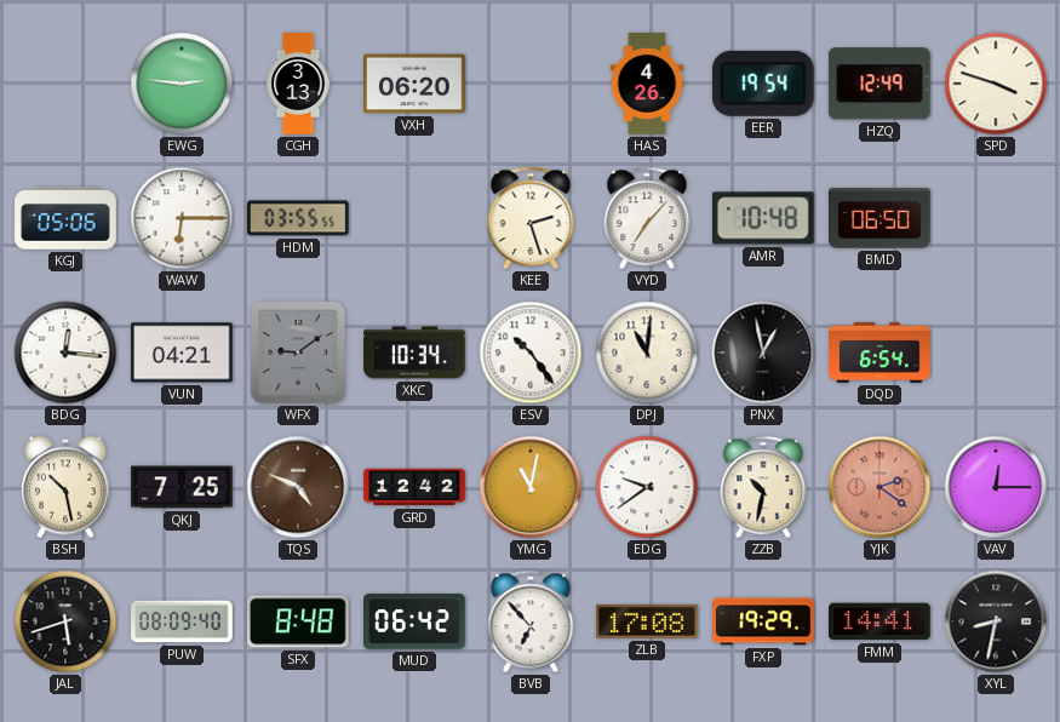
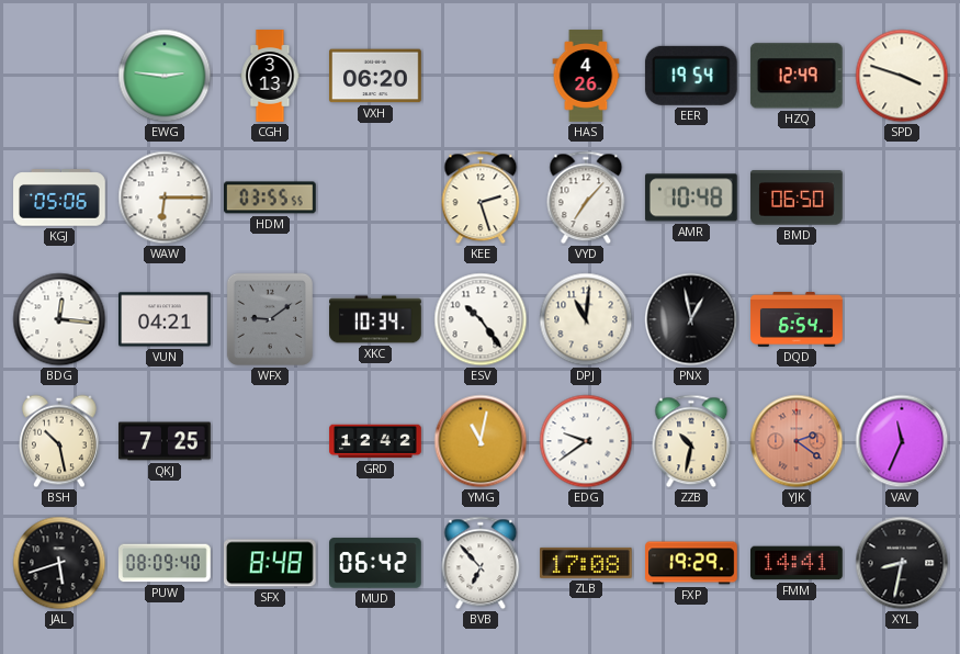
TQS: 4:49 -> none
VAV: 12:15 -> 11:34
